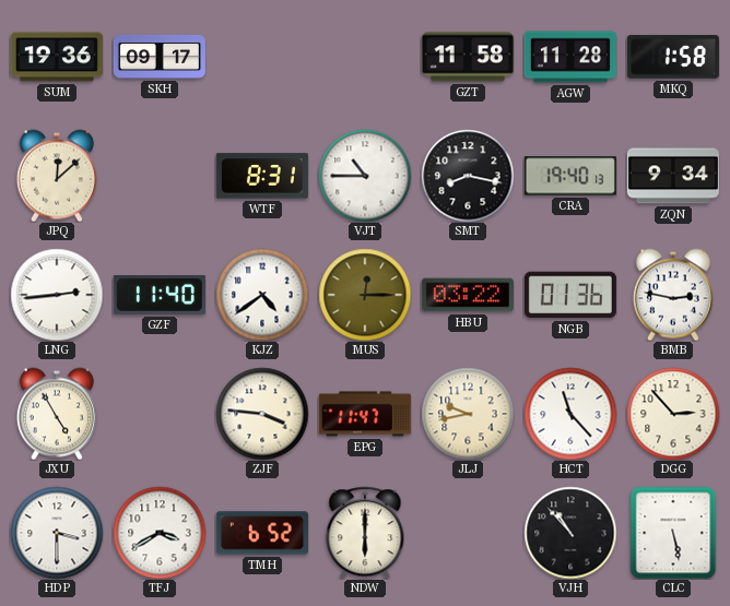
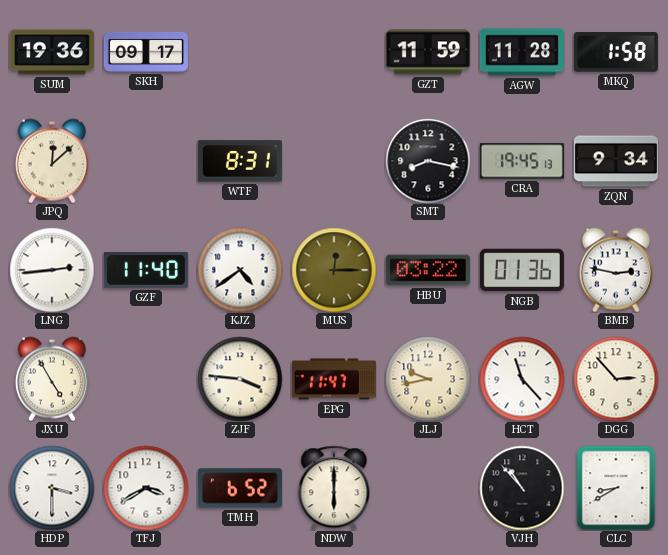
GZT: 11:58 -> 11:59
VJT: 10:45 -> none
CRA: 19:40 -> 19:45
CLC: 5:28 -> 8:40
